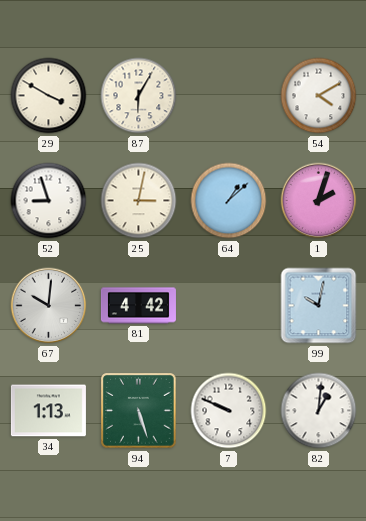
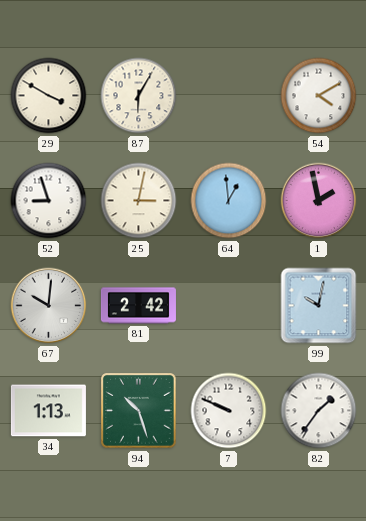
64: 1:08 -> 12:59
1: 2:03 -> 1:58
81: 4:42 -> 2:42
94: 5:27 -> 10:27
82: 1:01 -> 1:36
